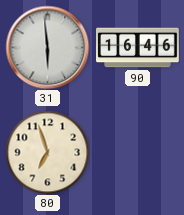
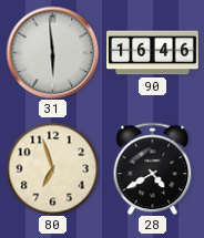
28: none -> 4:40
